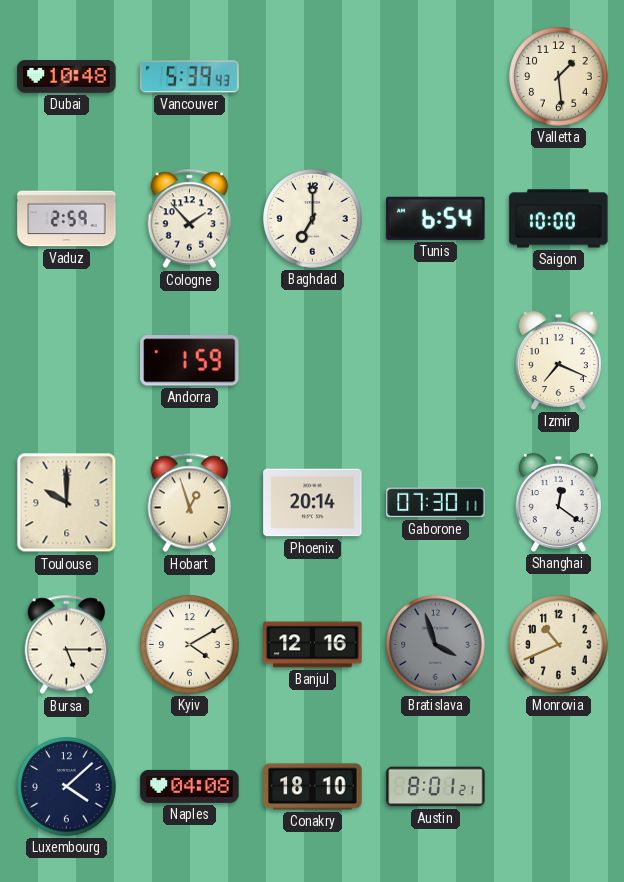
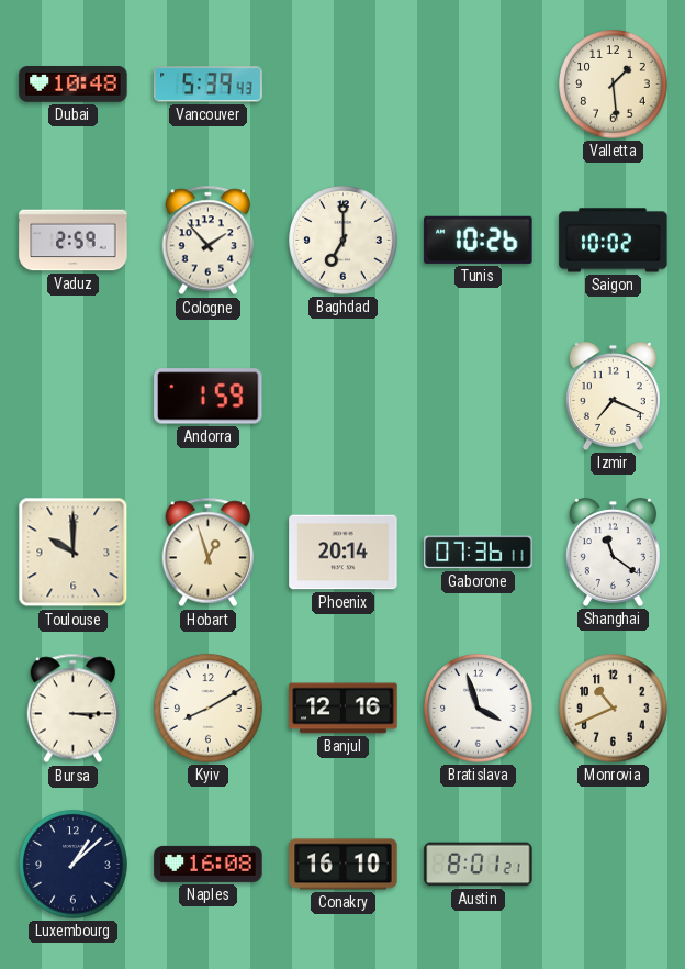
Tunis: 6:54 -> 10:26
Saigon: 10:00 -> 10:02
Gaborone: 07:30 -> 07:36
Shanghai: 12:21 -> 11:21
Bursa: 5:15 -> 3:15
Kyiv: 4:10 -> 8:10
Bratislava dial: grey -> white
Luxembourg: 4:08 -> 1:08
Naples: 04:08 -> 16:08
Conakry: 18:10 -> 16:10
